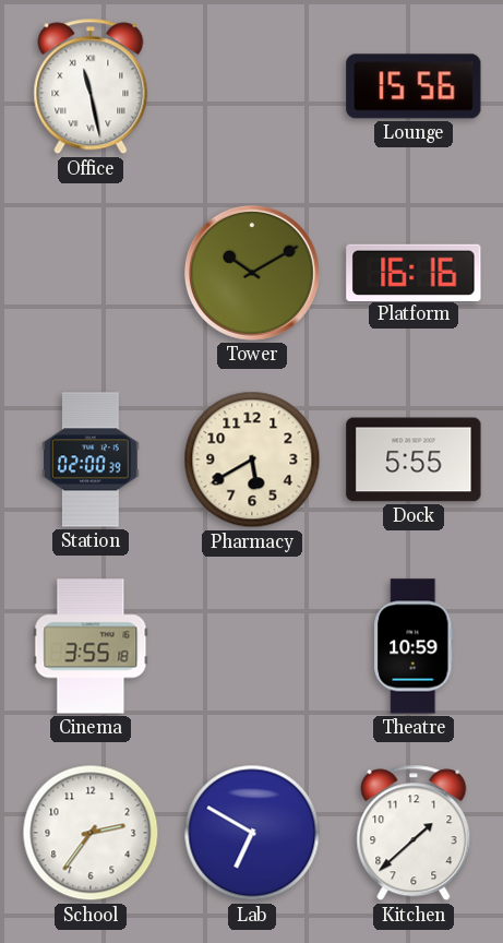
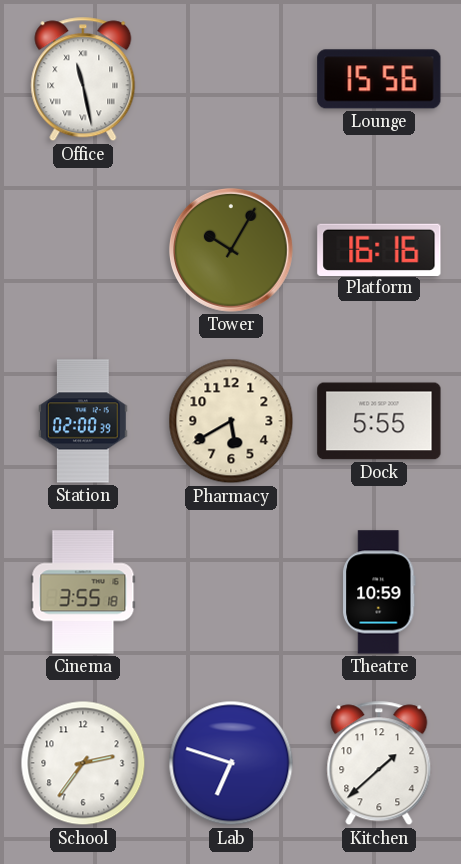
Tower: 10:10 -> 10:05
Lab: 6:50 -> 6:48
